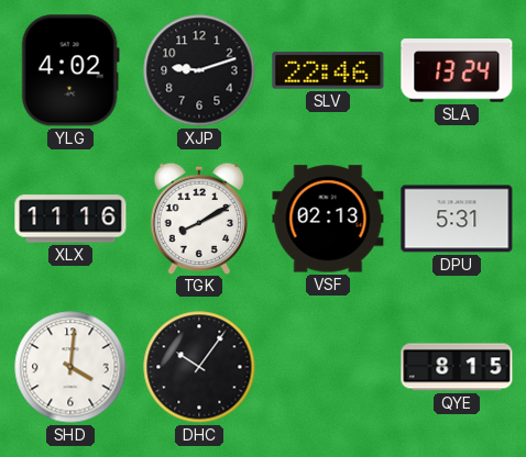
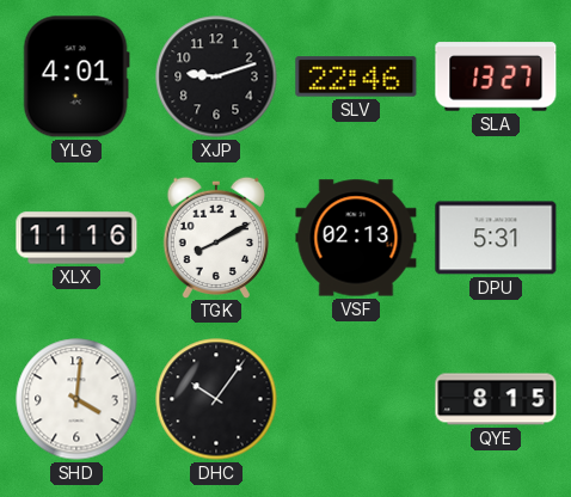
YLG: 4:02 -> 4:01
SLA: 13:24 -> 13:27
